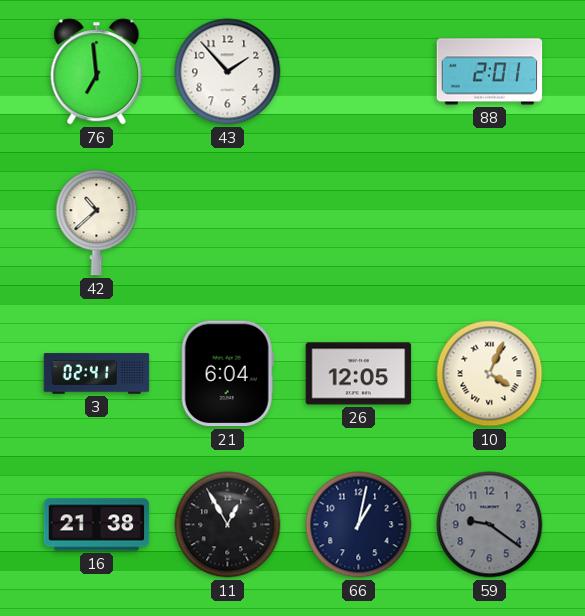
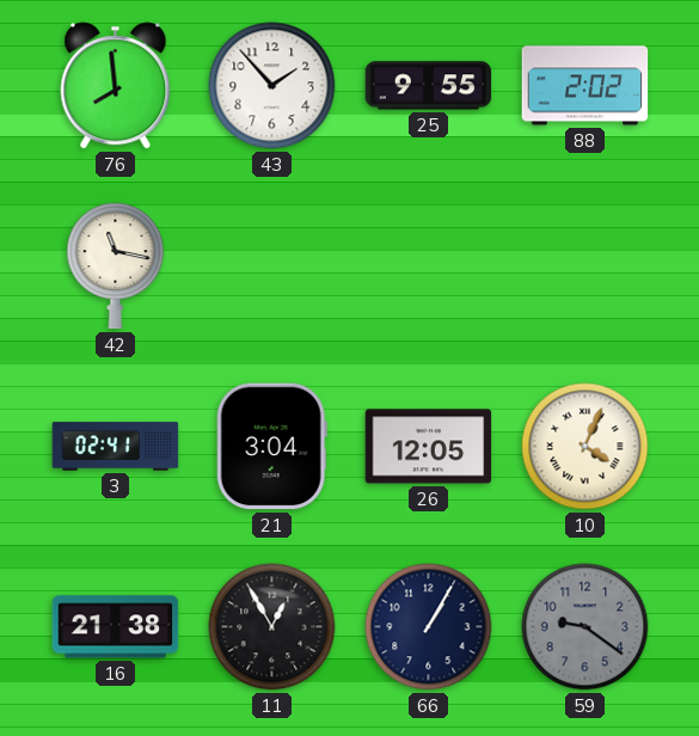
76: 6:59 -> 7:59
25: none -> 9:55
88: 2:01 -> 2:02
42: 10:38 -> 11:17
21: 6:04 -> 3:04
66: 1:02 -> 1:05
